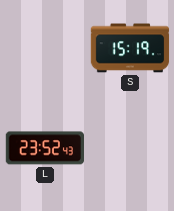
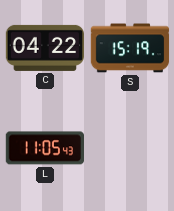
C: none -> 04:22
L: 23:52 -> 11:05
